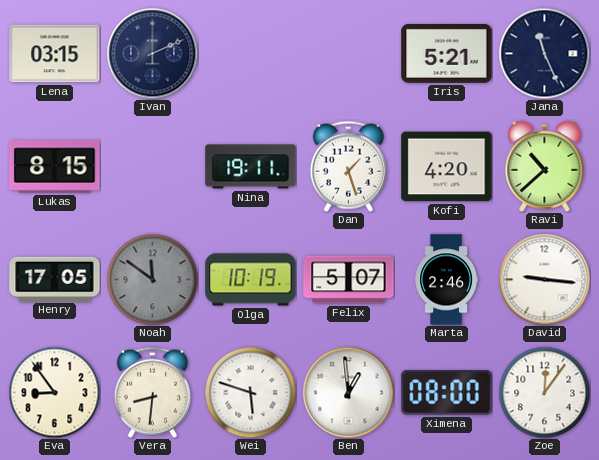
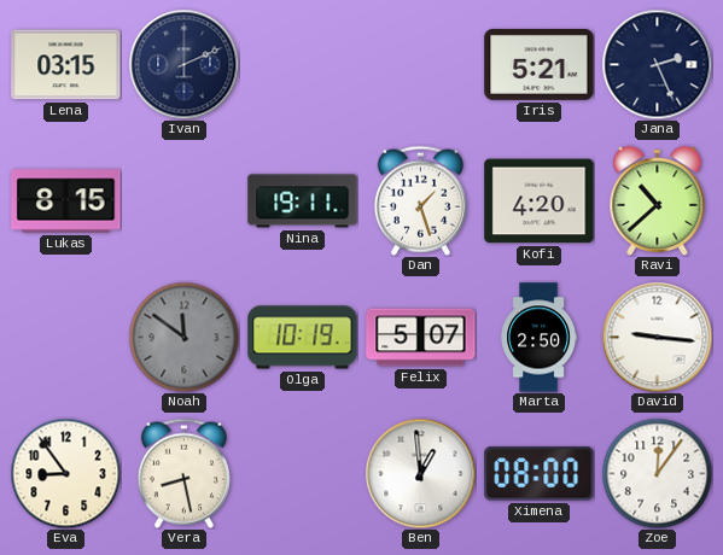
Jana: 11:26 -> 2:26
Henry: 17:05 -> none
Marta: 2:46 -> 2:50
Vera: 8:31 -> 8:28
Wei: 5:48 -> none
